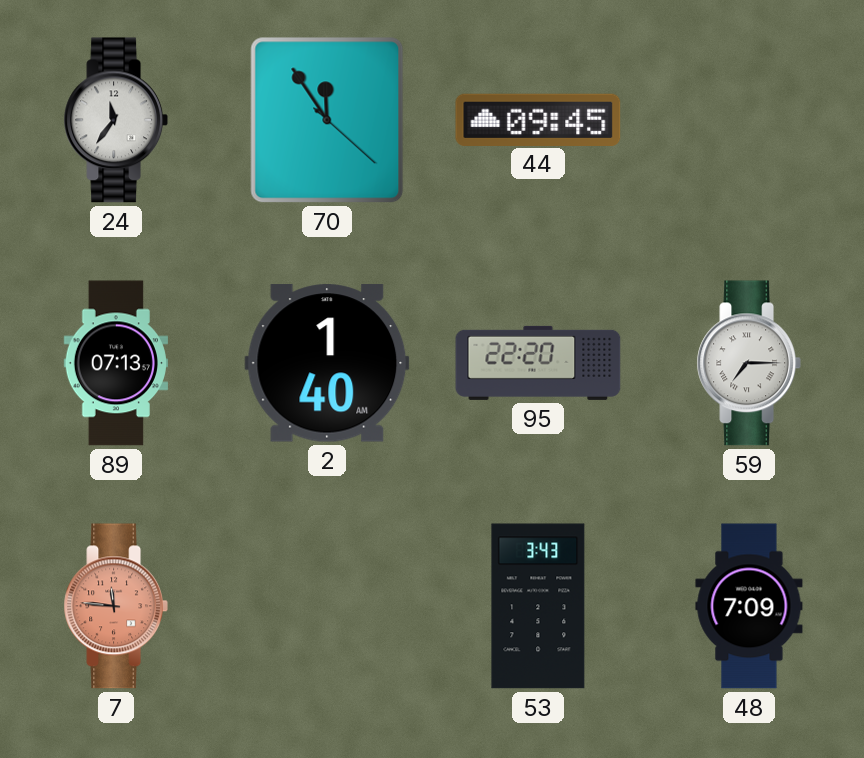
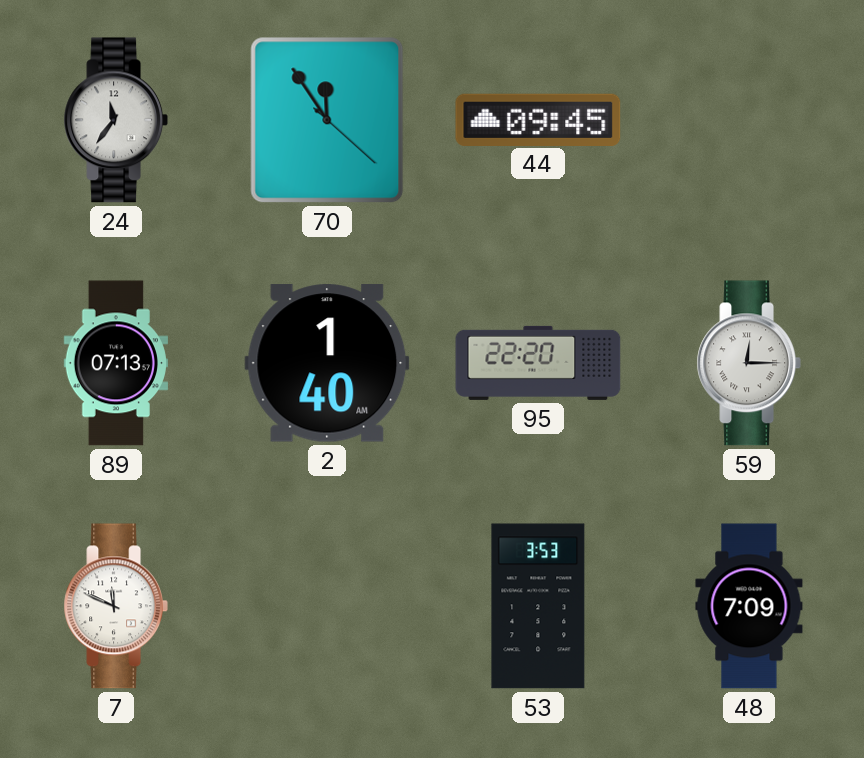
59: 7:15 -> 12:15
7: 11:46 -> 11:49
7 dial: salmon -> white
53: 3:43 -> 3:53
